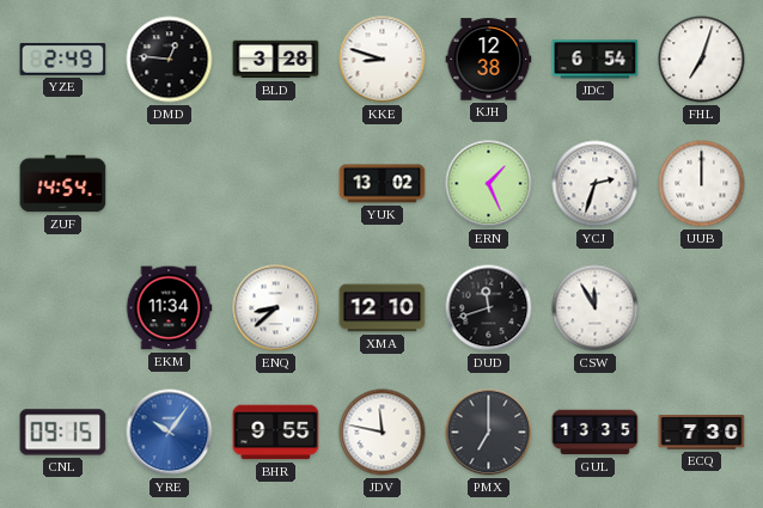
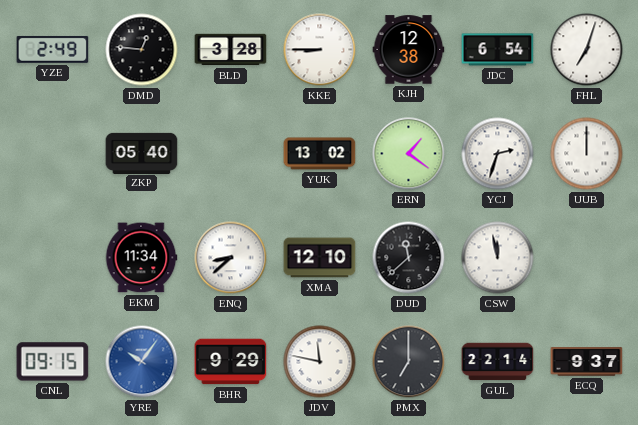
KKE: 8:48 -> 8:45
ZUF: 14:54 -> none
ZKP: none -> 05:40
ERN: 1:26 -> 1:21
DUD: 11:42 -> 11:38
CSW: 11:55 -> 11:58
BHR: 9:55 -> 9:29
GUL: 13:35 -> 22:14
ECQ: 7:30 -> 9:37
